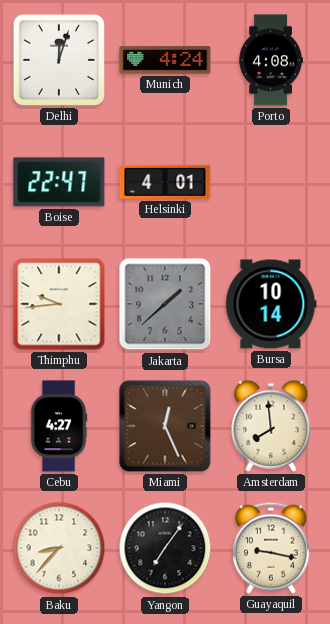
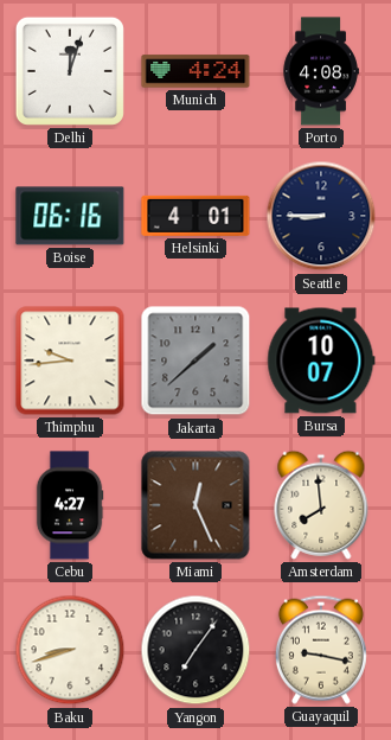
Boise: 22:47 -> 06:16
Seattle: none -> 8:45
Bursa: 10:14 -> 10:07
Baku: 8:37 -> 8:42
